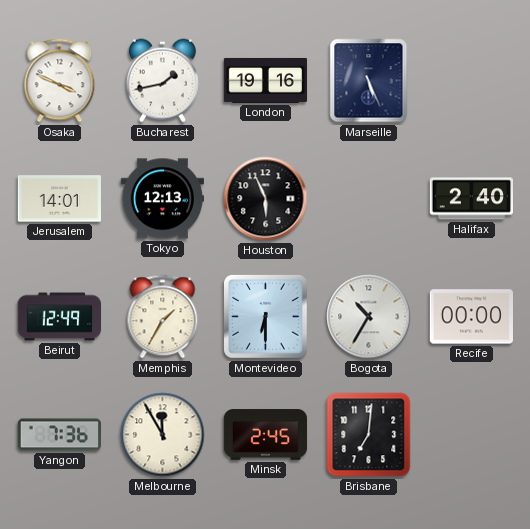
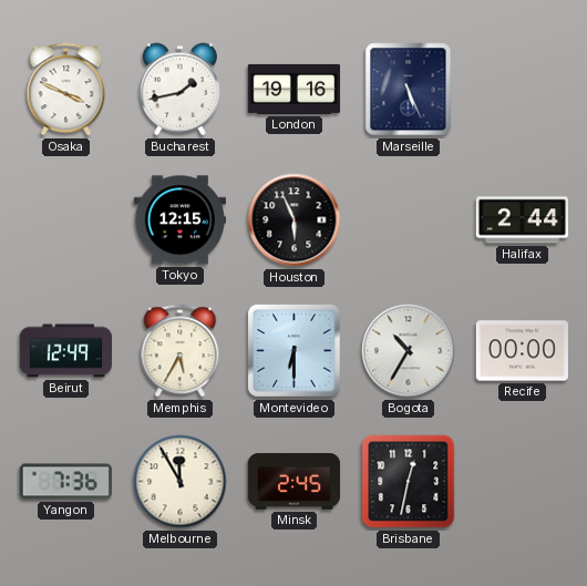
Jerusalem: 14:01 -> none
Tokyo: 12:13 -> 12:15
Halifax: 2:40 -> 2:44
Memphis: 1:35 -> 5:35
Brisbane: 7:01 -> 12:32
